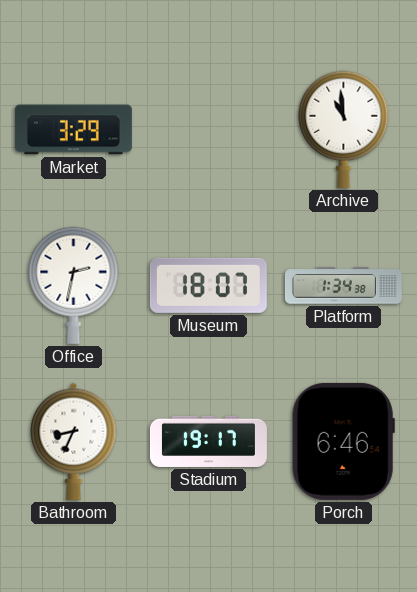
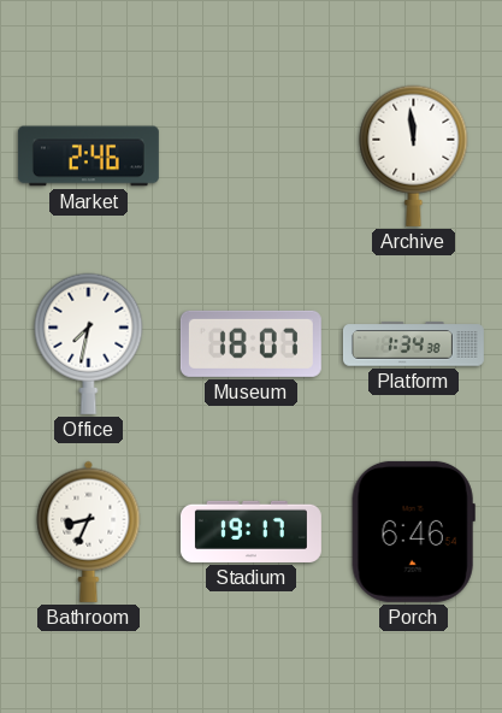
Market: 3:29 -> 2:46
Archive: 10:59 -> 11:59
Office: 2:32 -> 7:32
